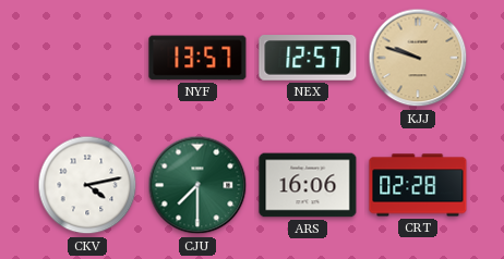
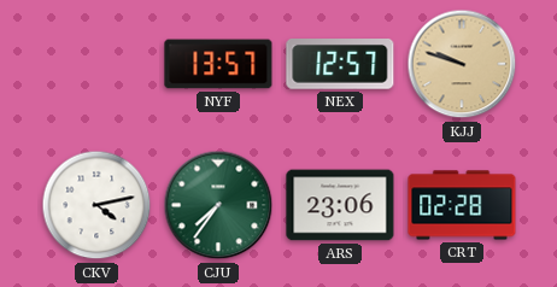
CJU: 7:30 -> 7:36
ARS: 16:06 -> 23:06
